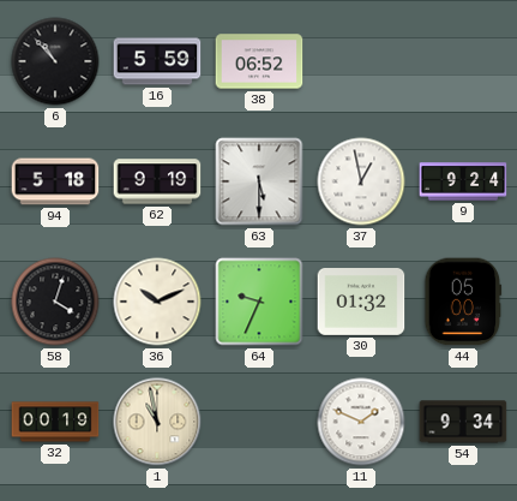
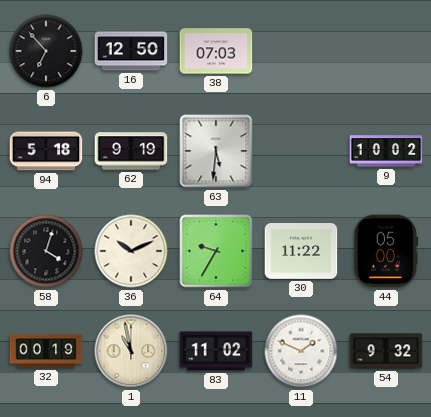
6: 10:53 -> 6:53
16: 5:59 -> 12:50
38: 06:52 -> 07:03
63: 5:30 -> 5:31
37: 12:58 -> none
9: 9:24 -> 10:02
64: 9:34 -> 9:35
30: 01:32 -> 11:22
83: none -> 11:02
54: 9:34 -> 9:32
